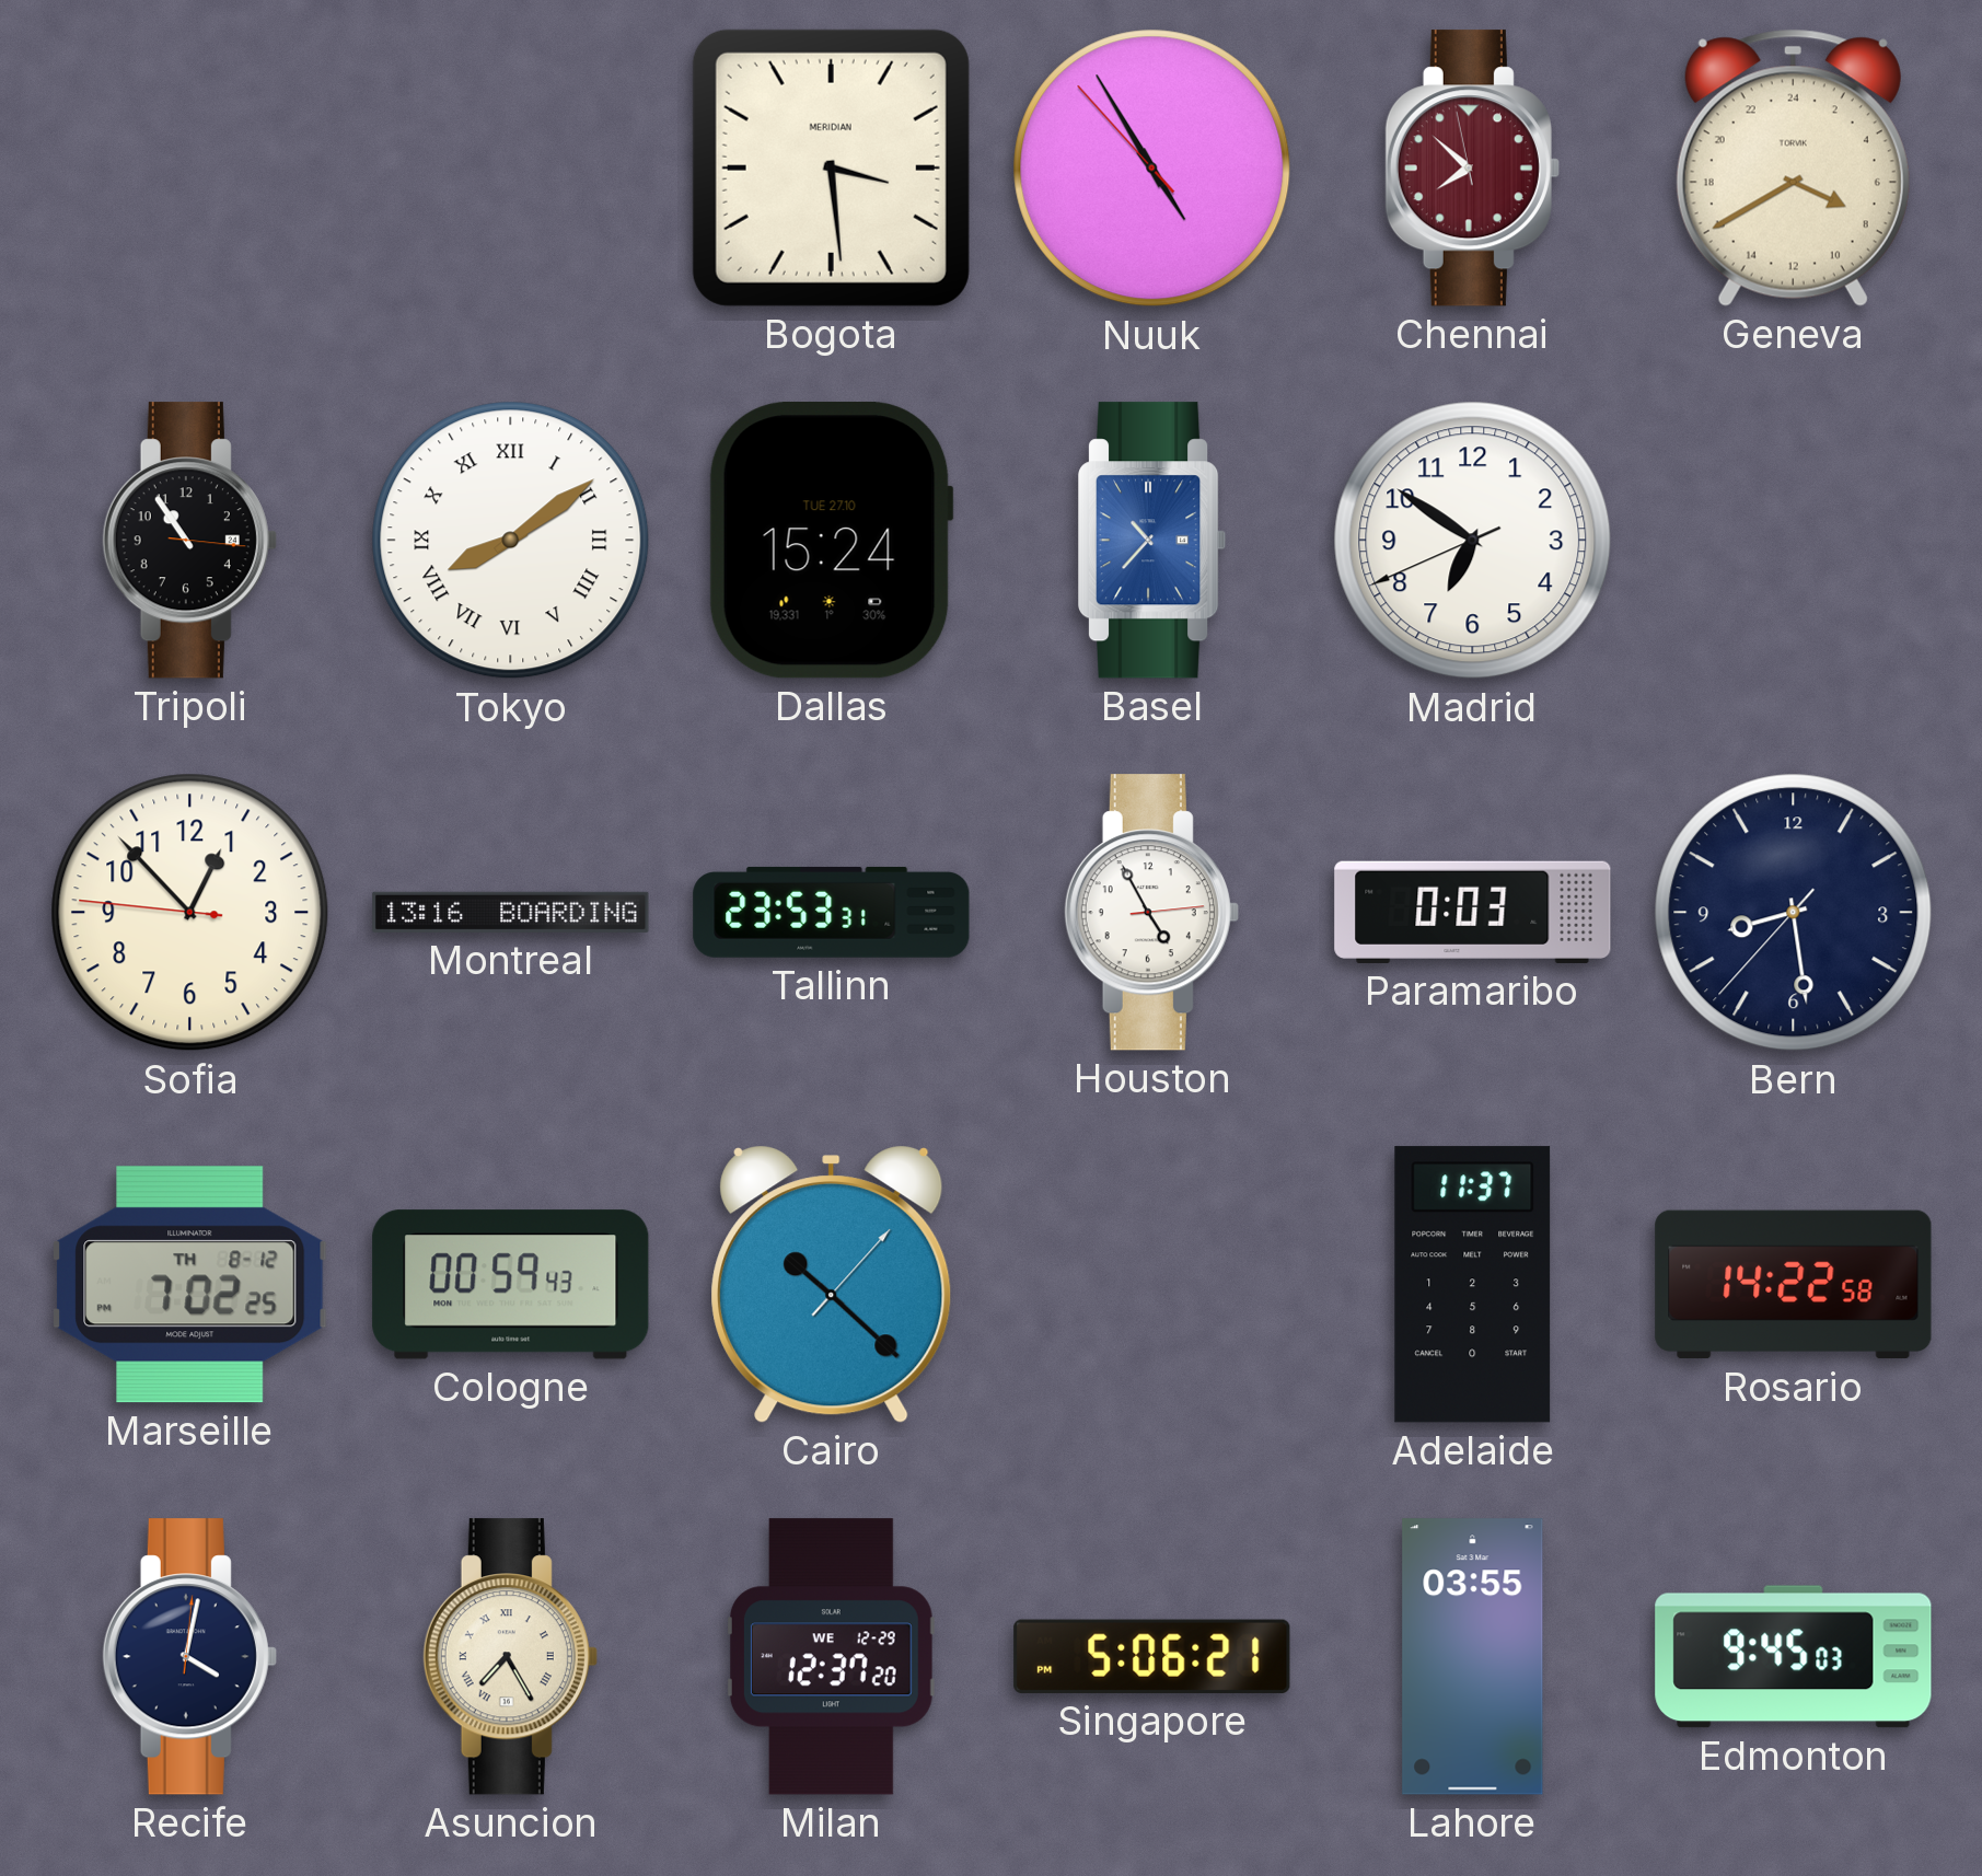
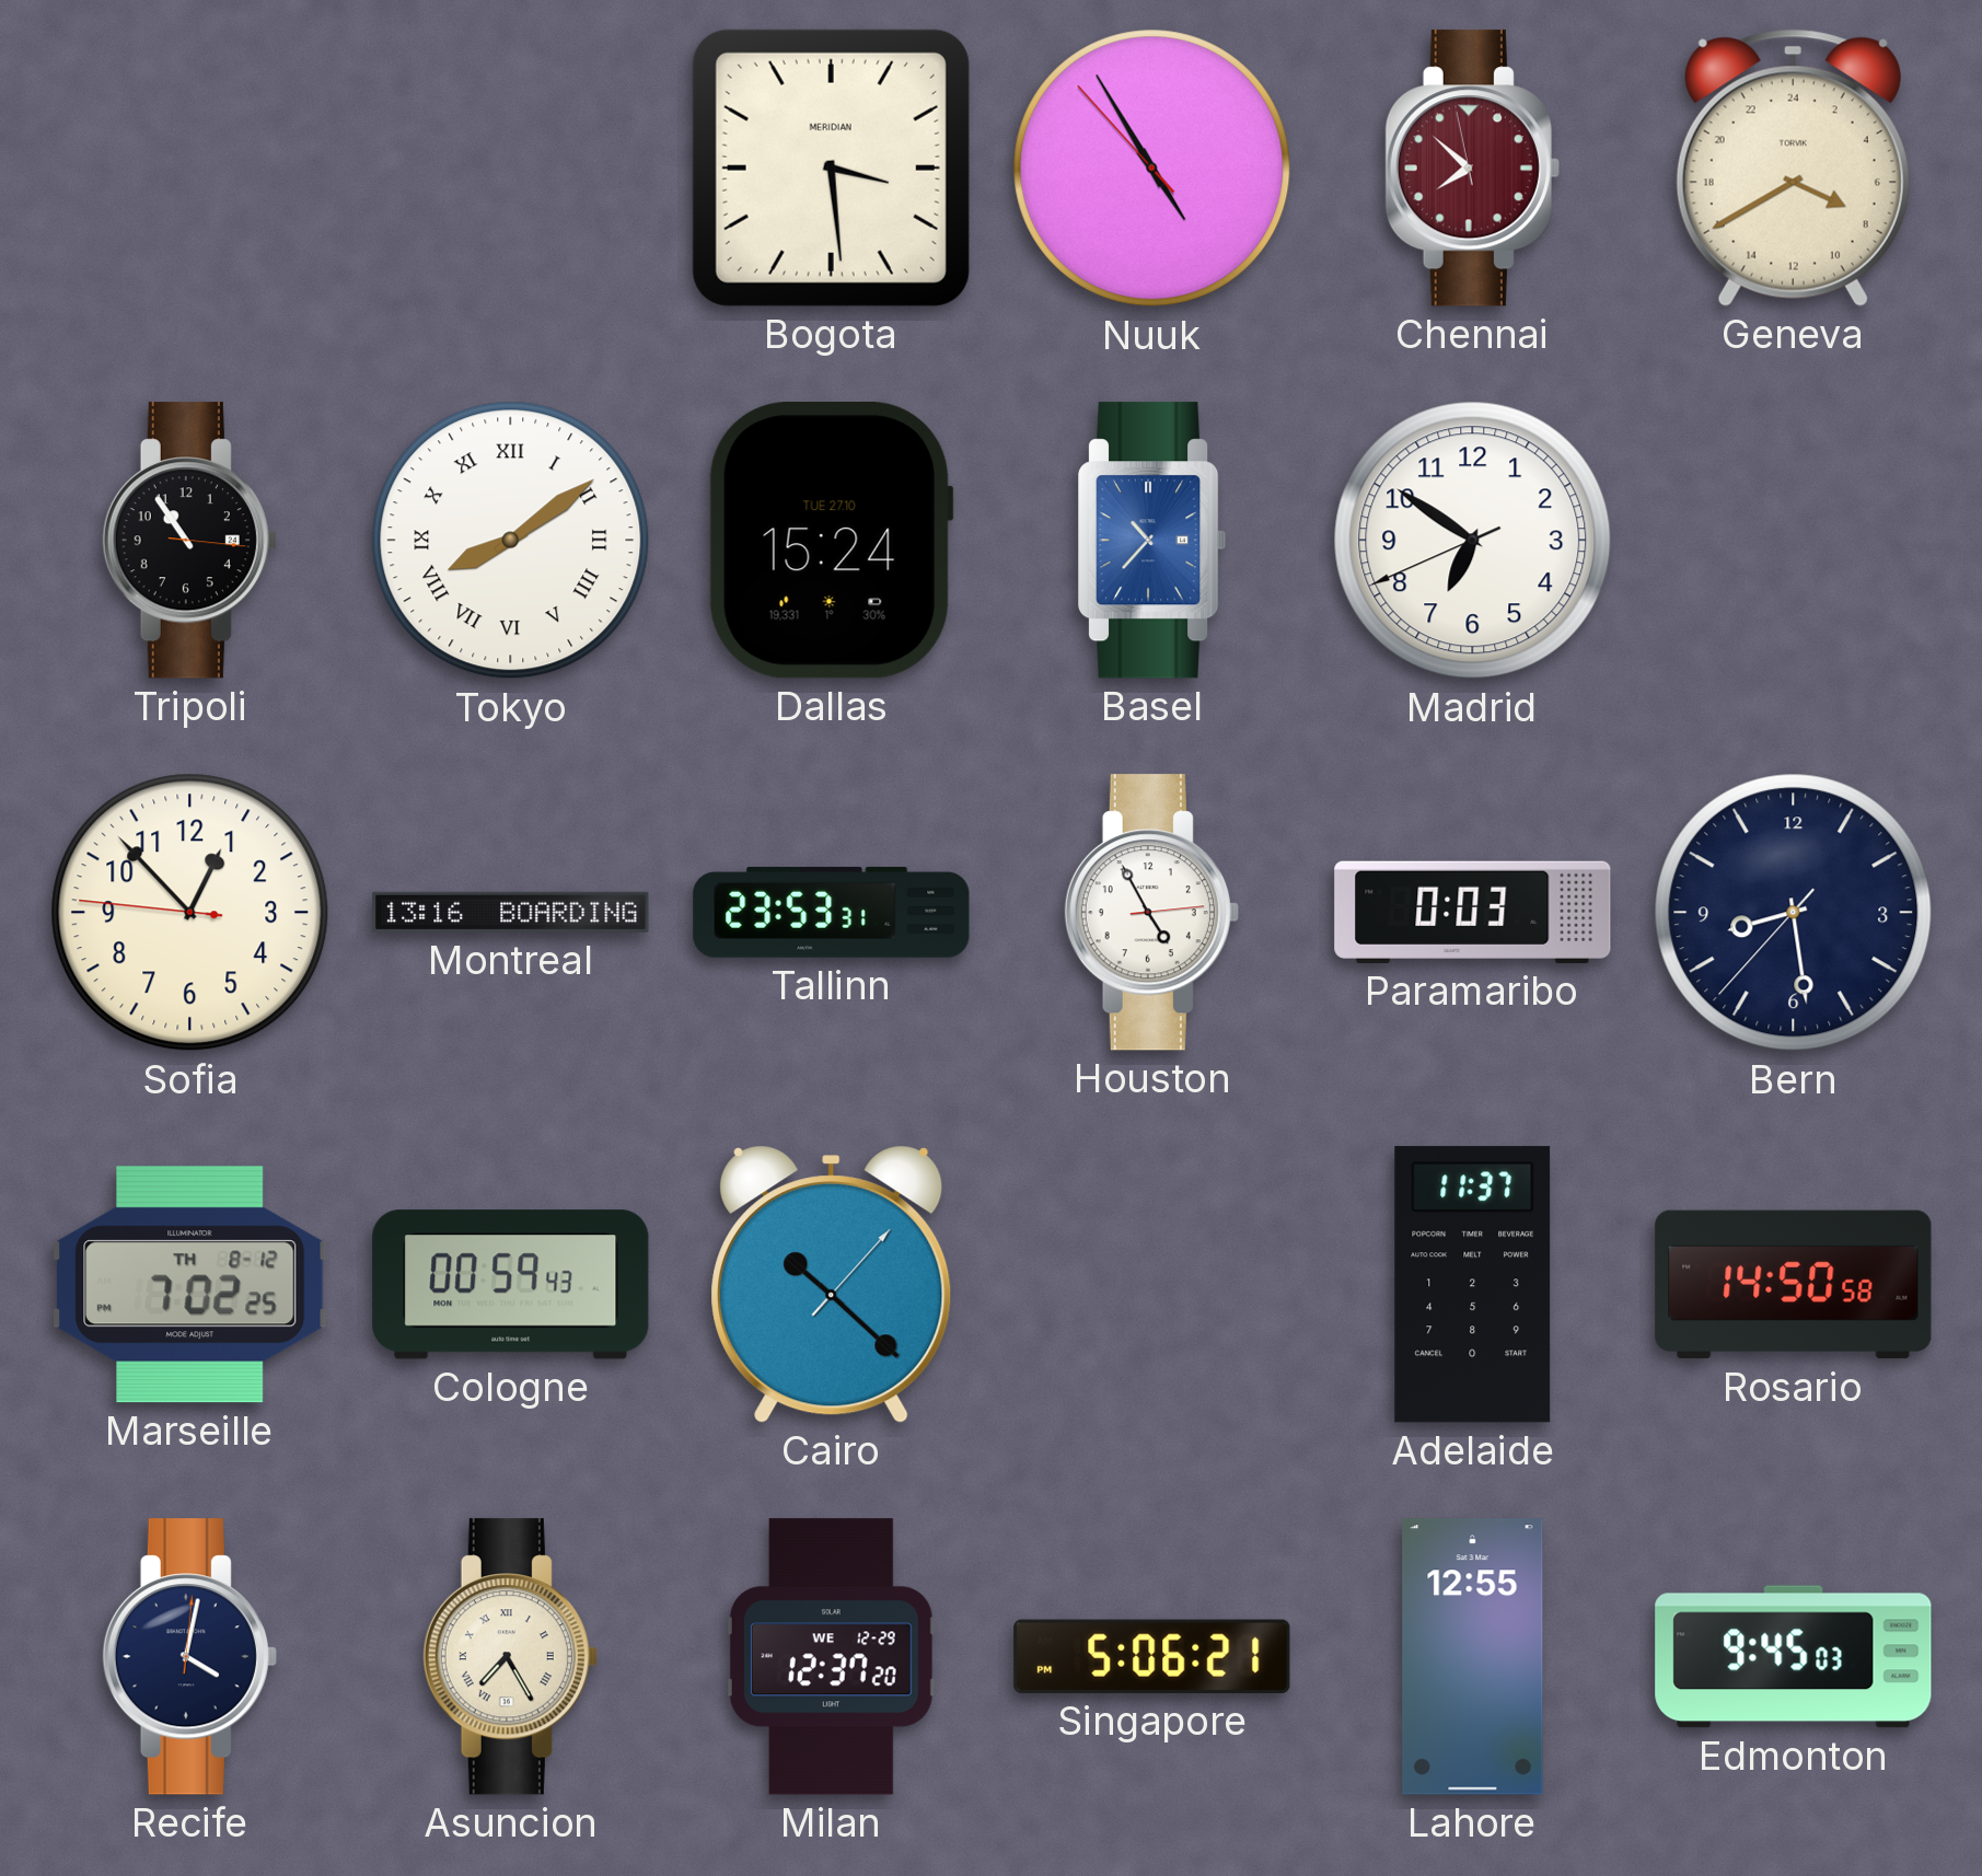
Rosario: 14:22 -> 14:50
Lahore: 03:55 -> 12:55
